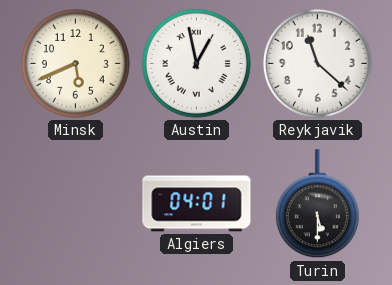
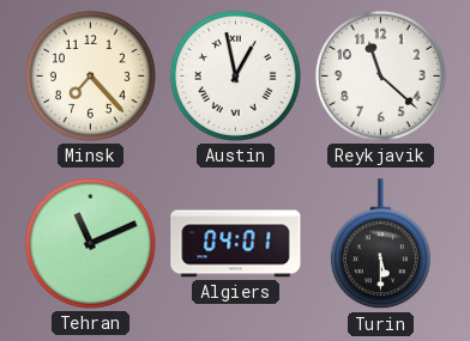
Minsk: 5:41 -> 7:23
Tehran: none -> 11:11
